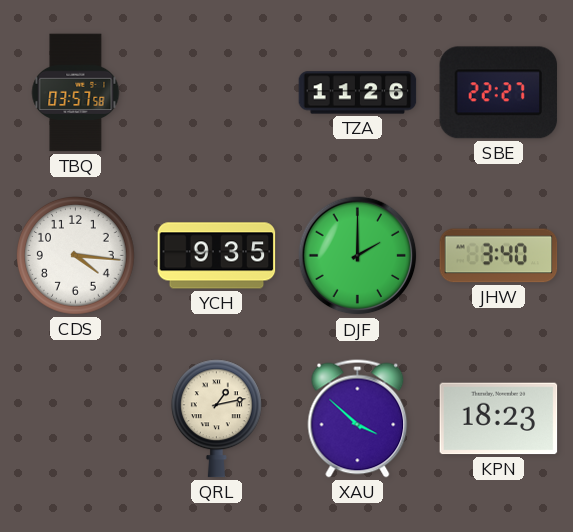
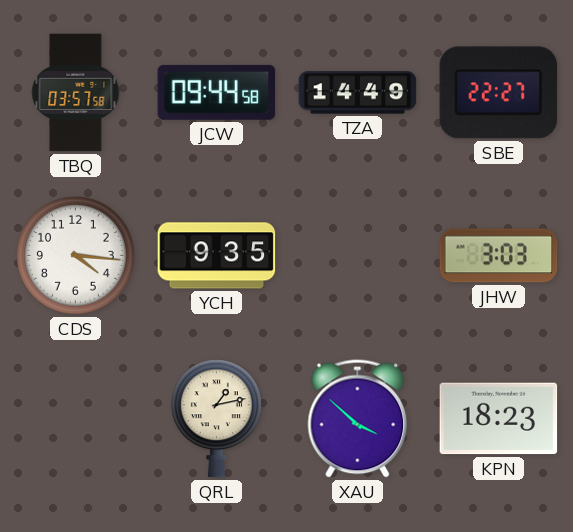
JCW: none -> 09:44
TZA: 11:26 -> 14:49
DJF: 2:00 -> none
JHW: 3:40 -> 3:03
